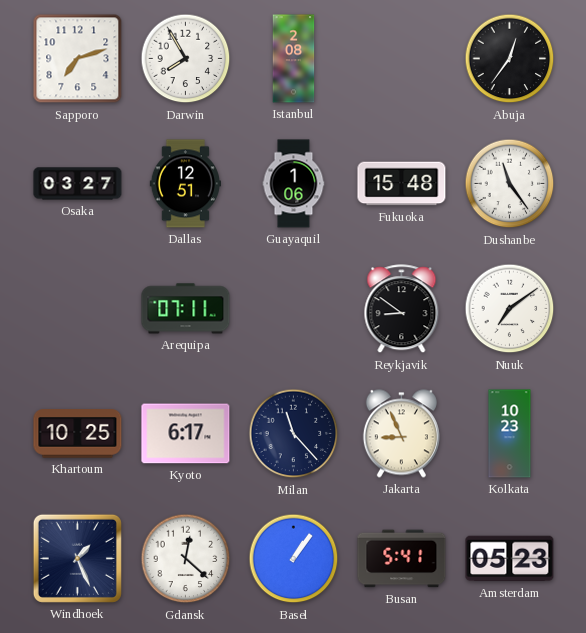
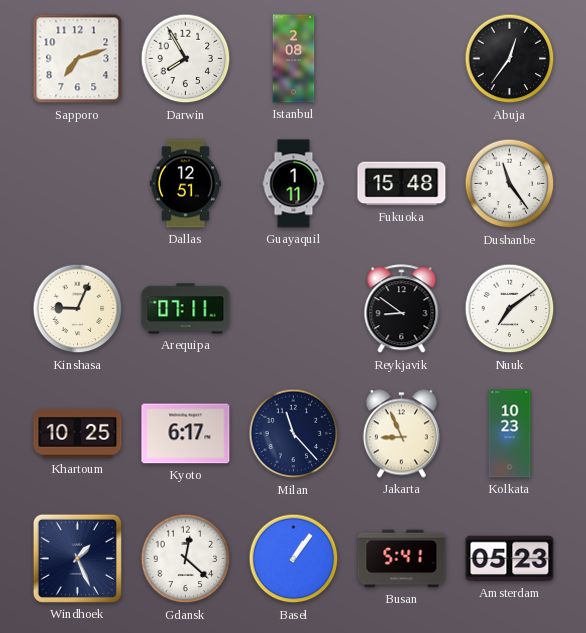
Osaka: 03:27 -> none
Guayaquil: 1:06 -> 1:11
Kinshasa: none -> 9:04
